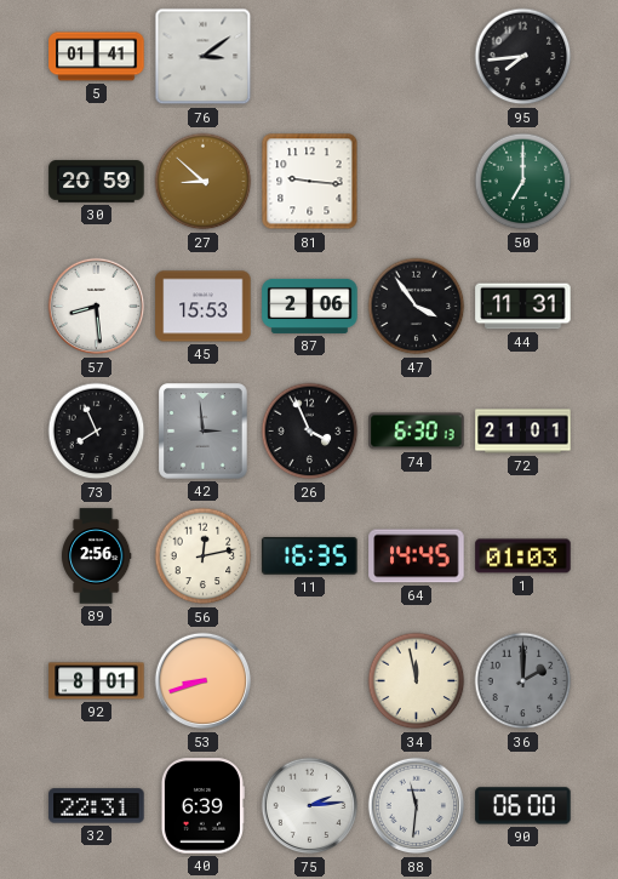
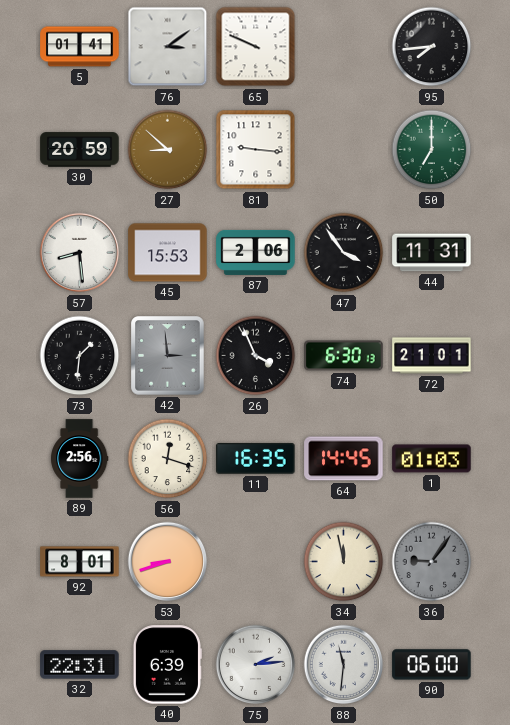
65: none -> 9:49
73: 7:56 -> 1:31
56: 12:13 -> 12:18
36: 2:00 -> 9:06
